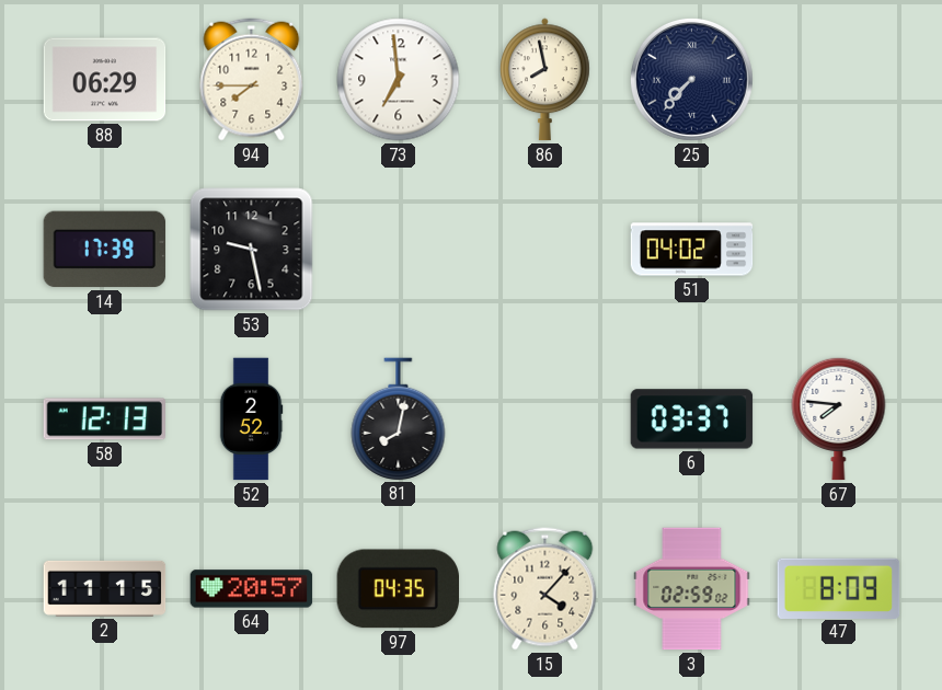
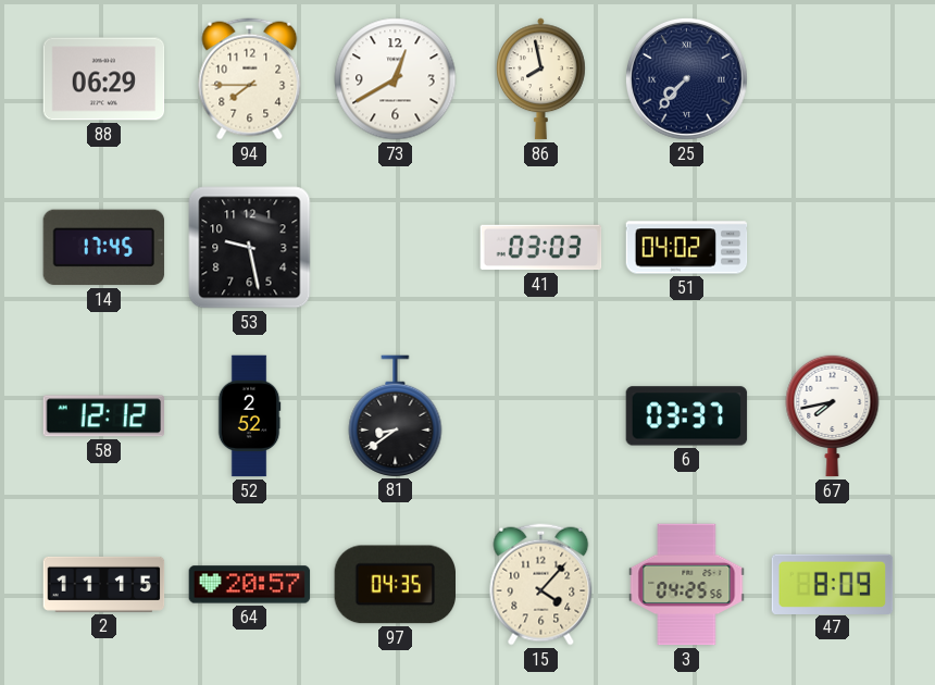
73: 6:59 -> 12:40
14: 17:39 -> 17:45
41: none -> 03:03
58: 12:13 -> 12:12
81: 8:02 -> 8:39
67: 7:46 -> 7:43
3: 02:59 -> 04:25
